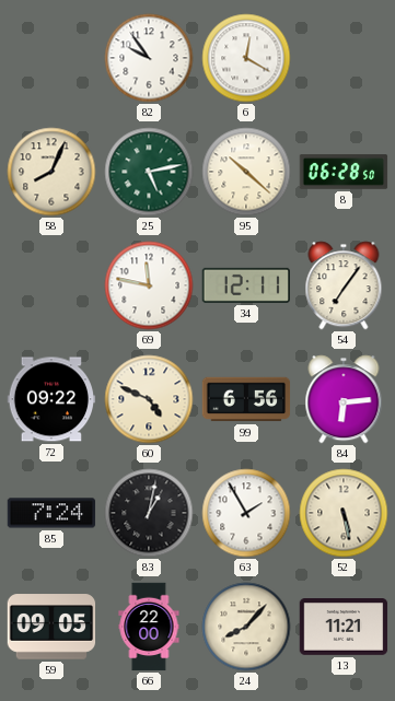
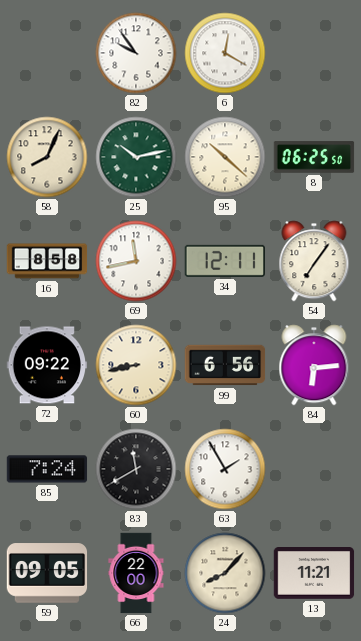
25: 5:13 -> 10:13
8: 06:28 -> 06:25
16: none -> 8:58
69: 11:47 -> 11:43
60: 4:49 -> 8:43
83: 1:02 -> 11:40
52: 5:28 -> none
